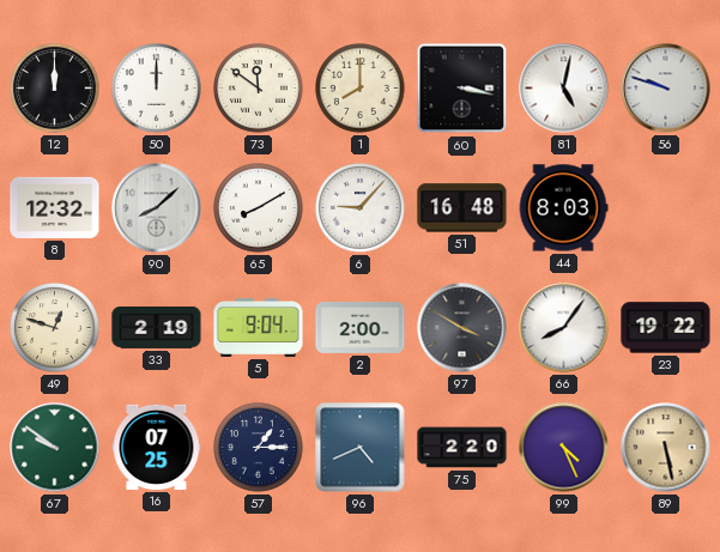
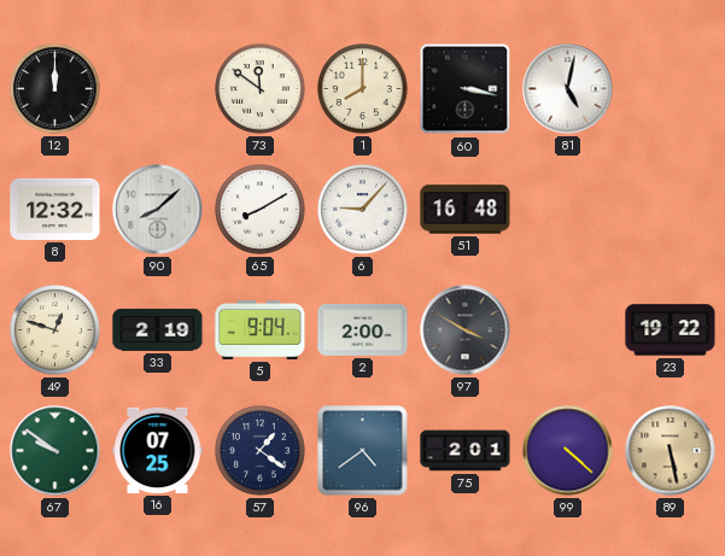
50: 12:00 -> none
56: 9:48 -> none
44: 8:03 -> none
66: 8:06 -> none
57: 1:15 -> 1:21
96: 4:41 -> 4:39
75: 2:20 -> 2:01
99: 4:26 -> 4:22
